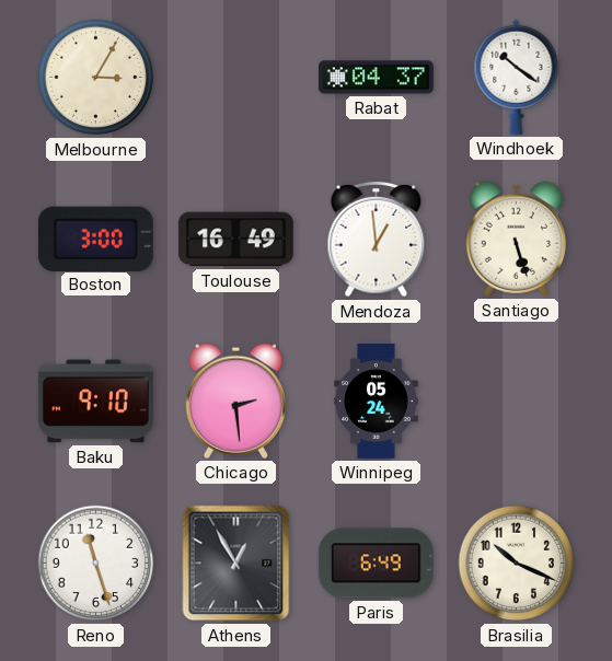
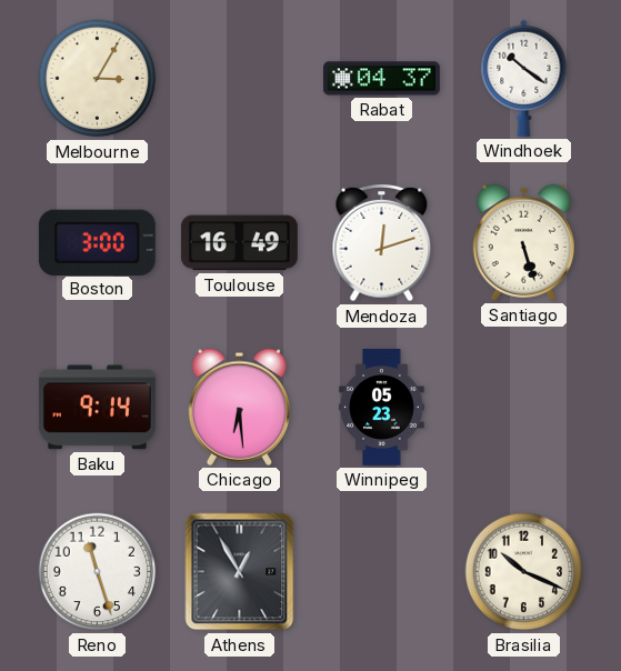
Mendoza: 12:59 -> 12:12
Baku: 9:10 -> 9:14
Chicago: 2:29 -> 6:29
Winnipeg: 05:24 -> 05:23
Paris: 6:49 -> none
